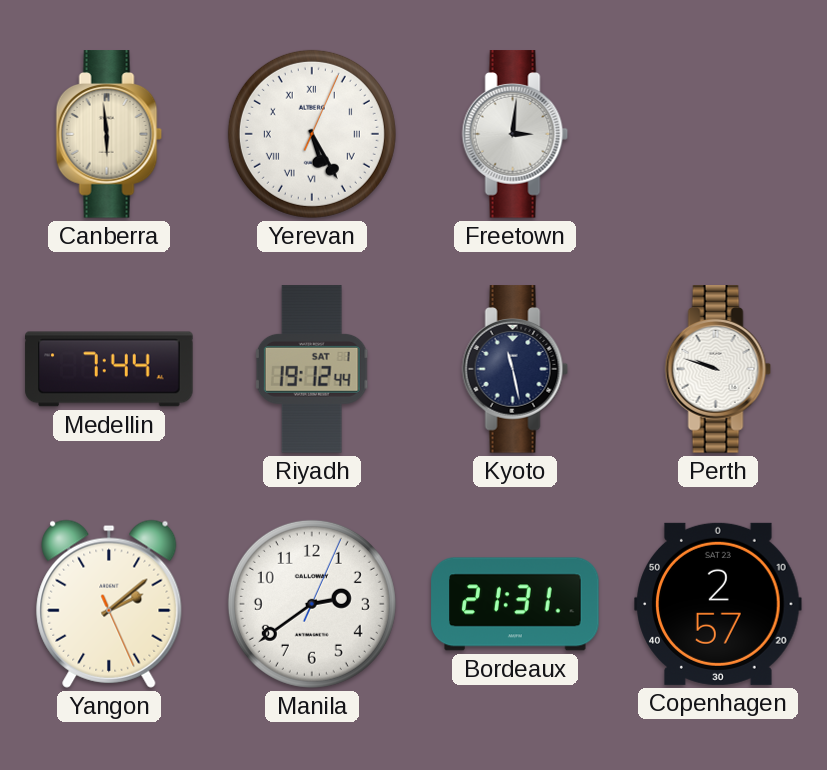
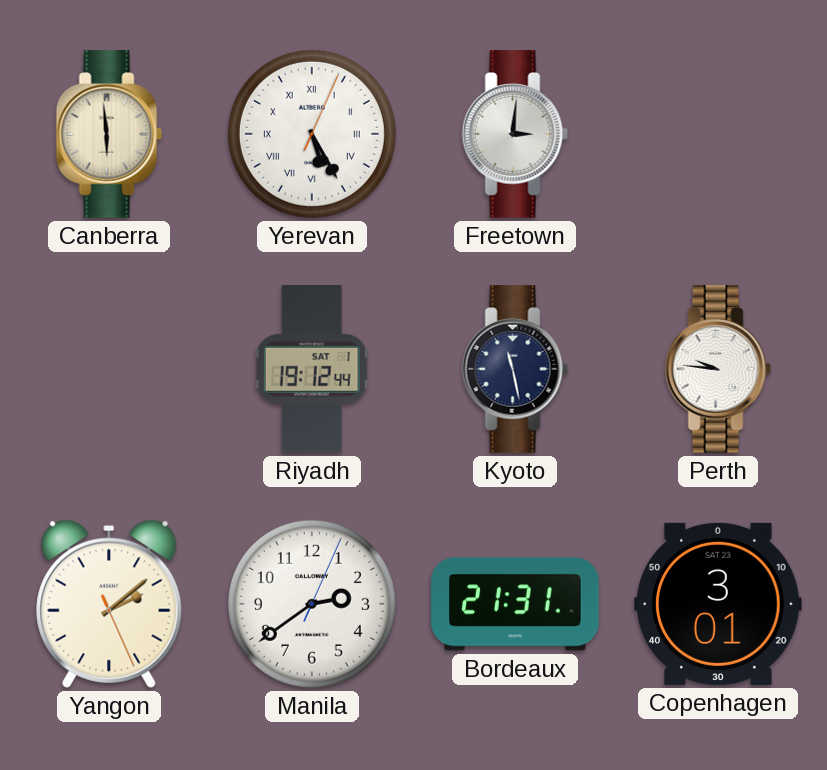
Medellin: 7:44 -> none
Perth: 9:48 -> 9:46
Copenhagen: 2:57 -> 3:01
